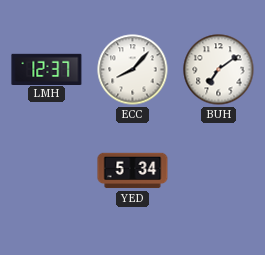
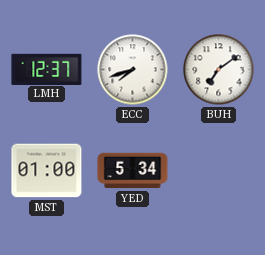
ECC: 8:07 -> 7:42
MST: none -> 01:00
